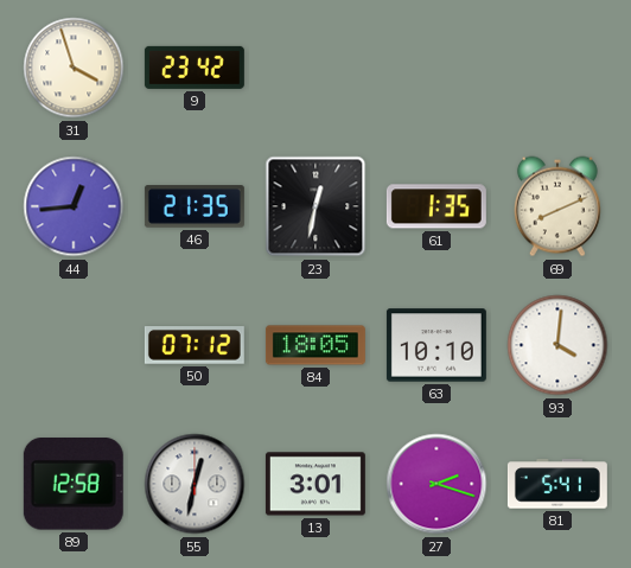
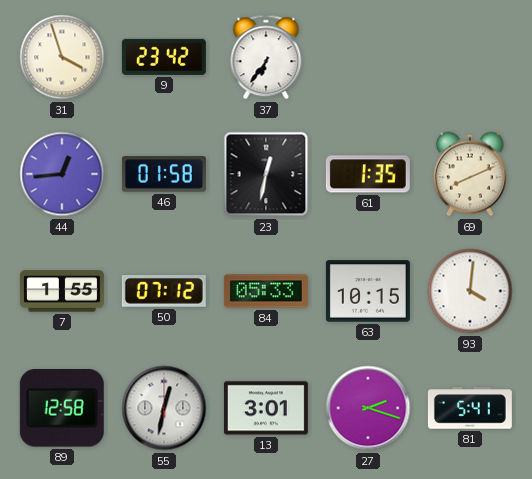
37: none -> 6:36
46: 21:35 -> 01:58
7: none -> 1:55
84: 18:05 -> 05:33
63: 10:10 -> 10:15
